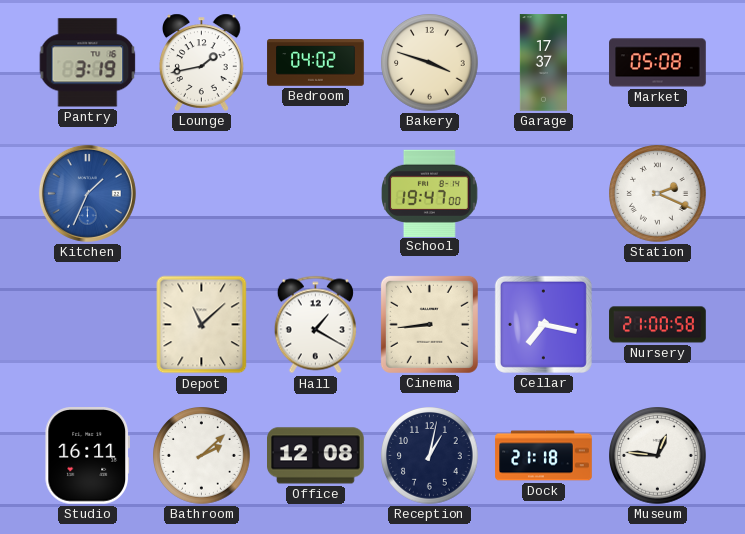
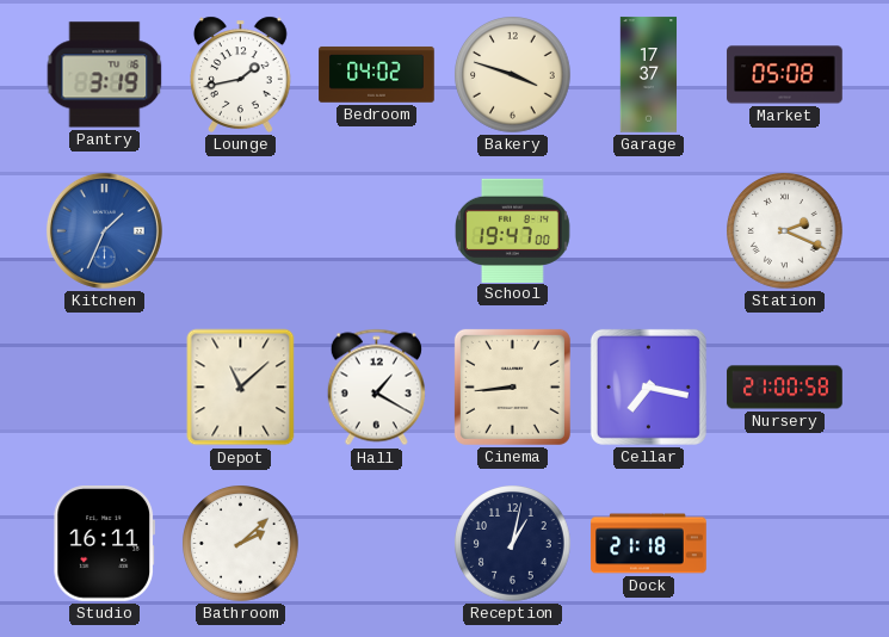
Office: 12:08 -> none
Museum: 12:46 -> none
